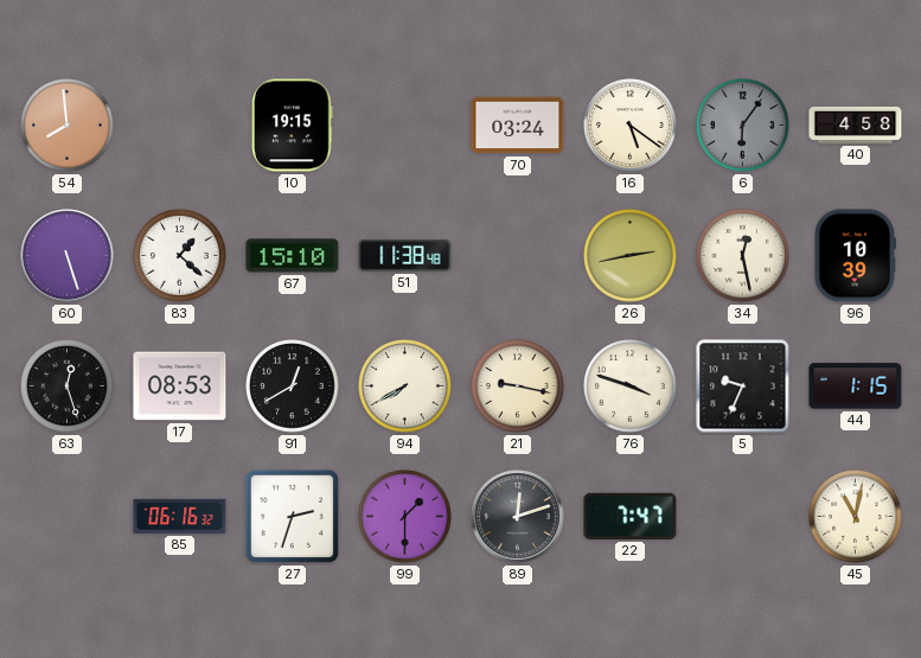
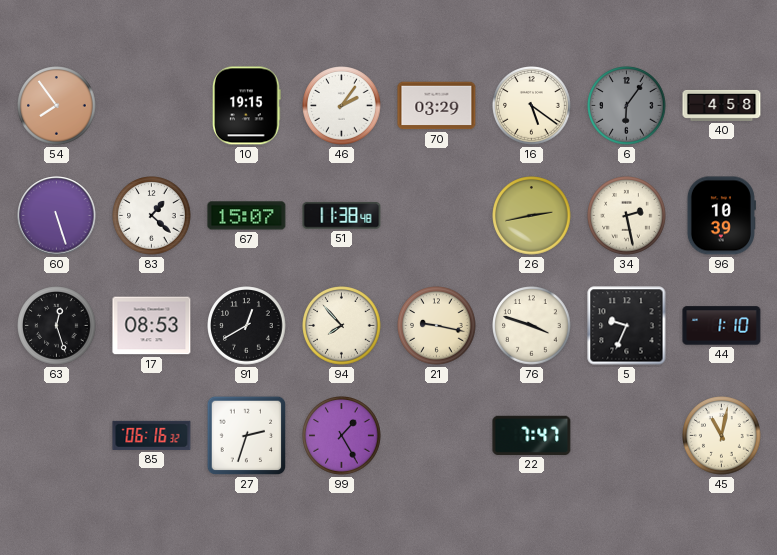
54: 7:59 -> 7:54
46: none -> 2:06
70: 03:24 -> 03:29
67: 15:10 -> 15:07
34: 12:28 -> 2:28
94: 7:40 -> 7:53
44: 1:15 -> 1:10
99: 1:30 -> 1:25
89: 12:12 -> none
